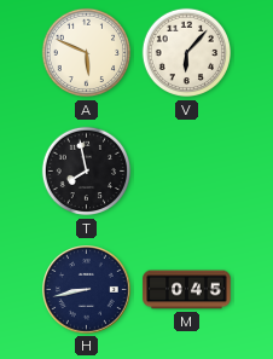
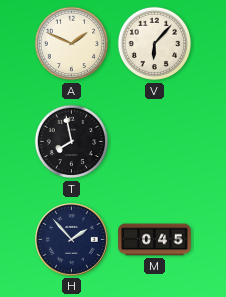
A: 5:49 -> 1:49
H: 8:43 -> 1:53
